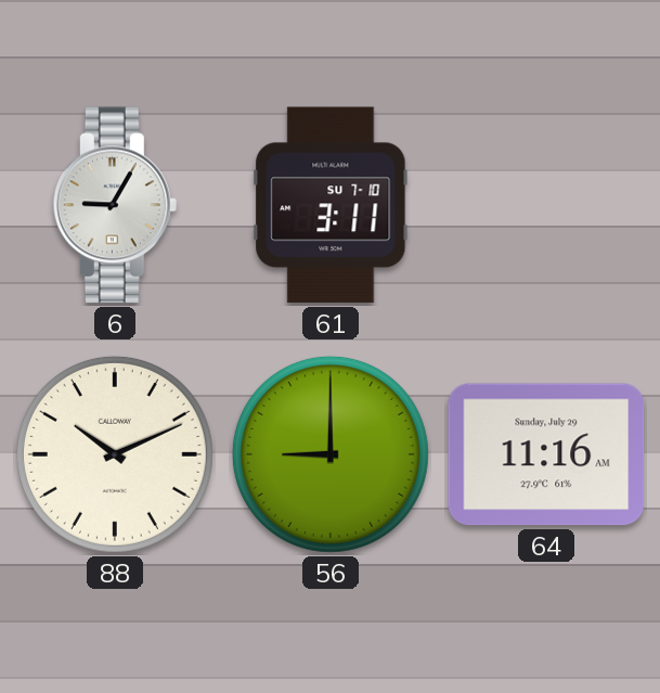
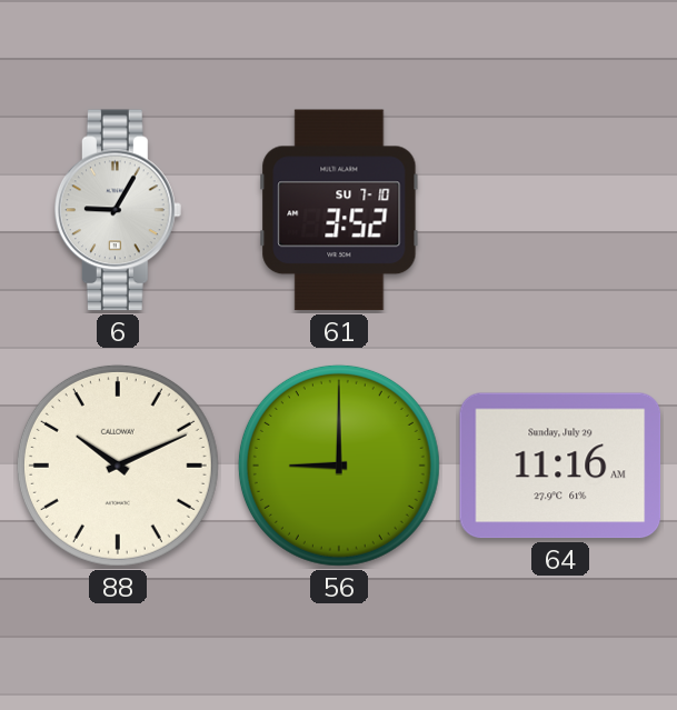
61: 3:11 -> 3:52
